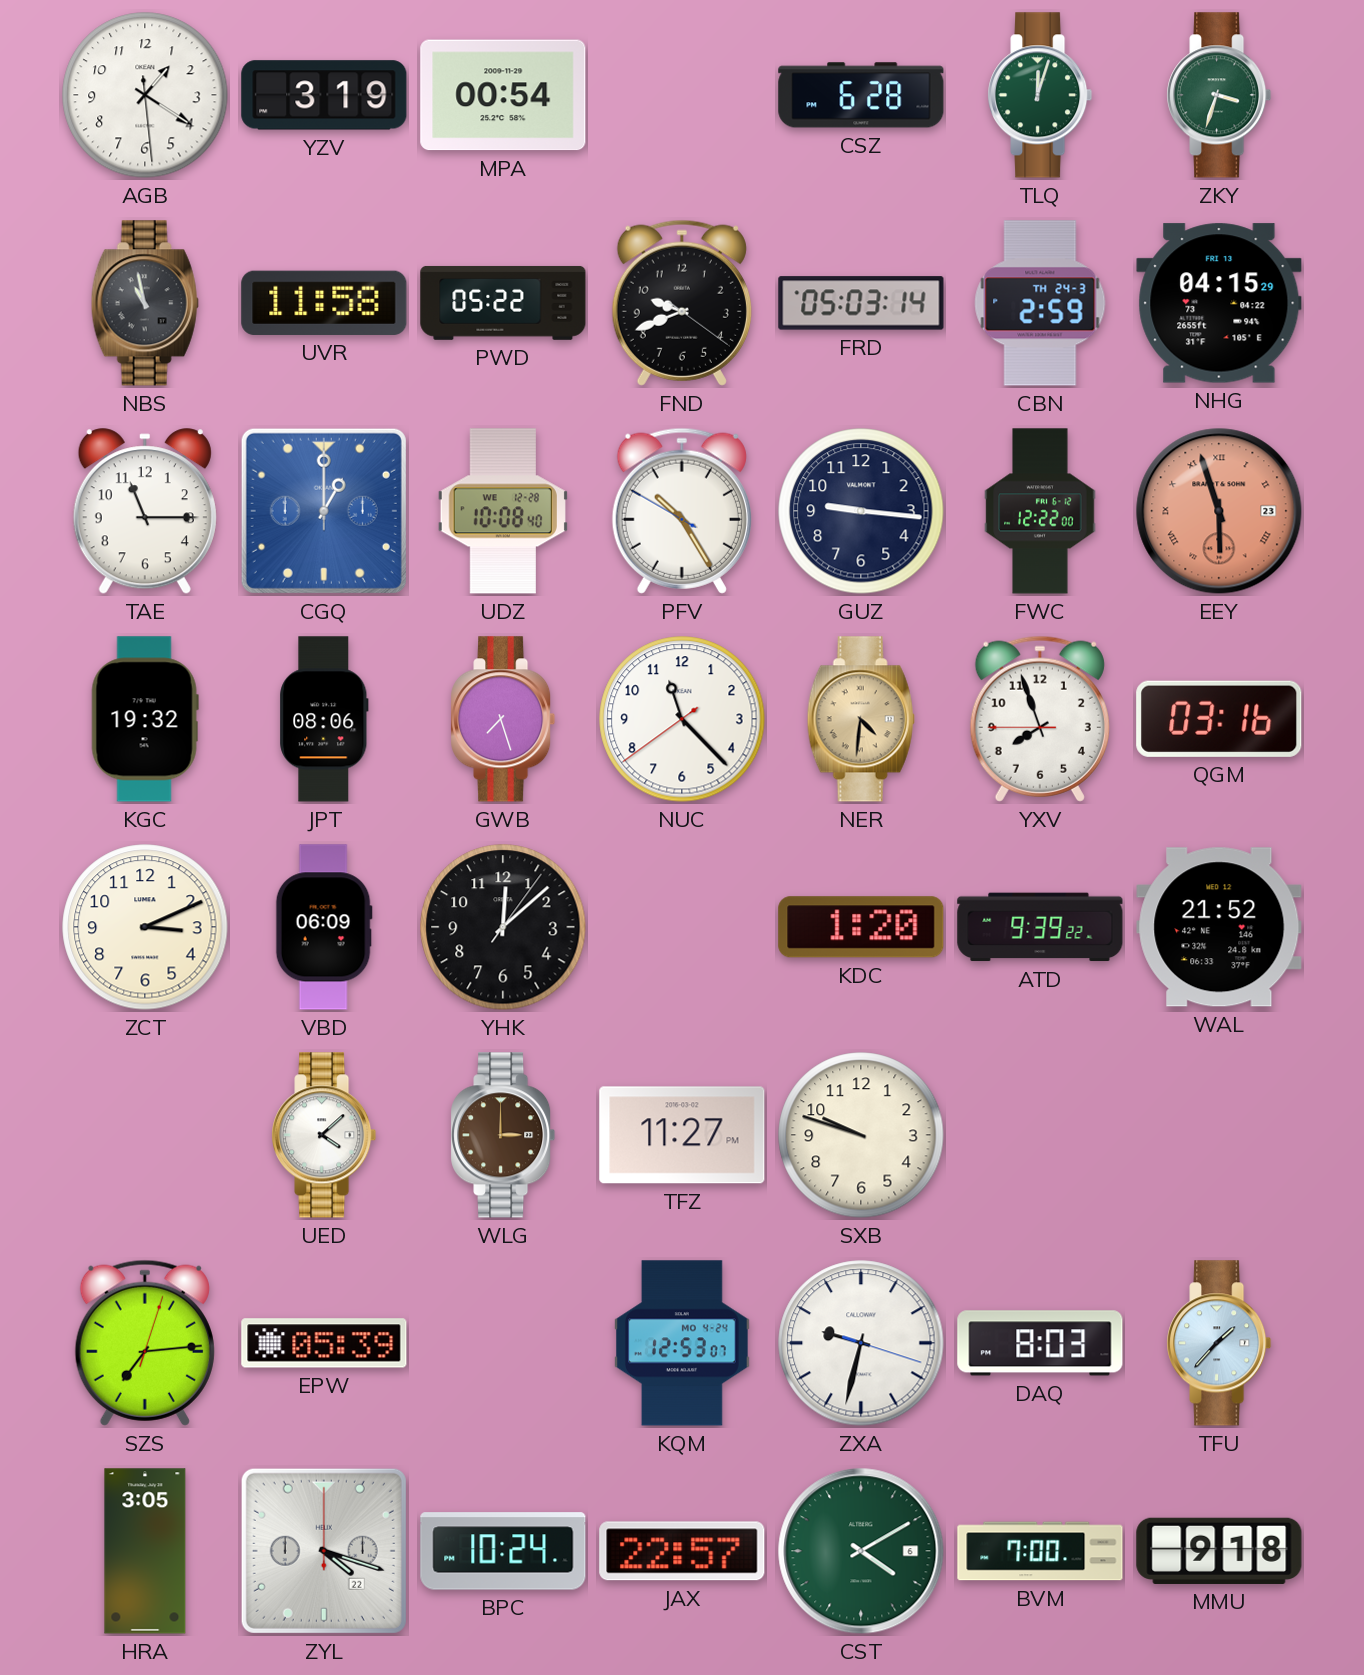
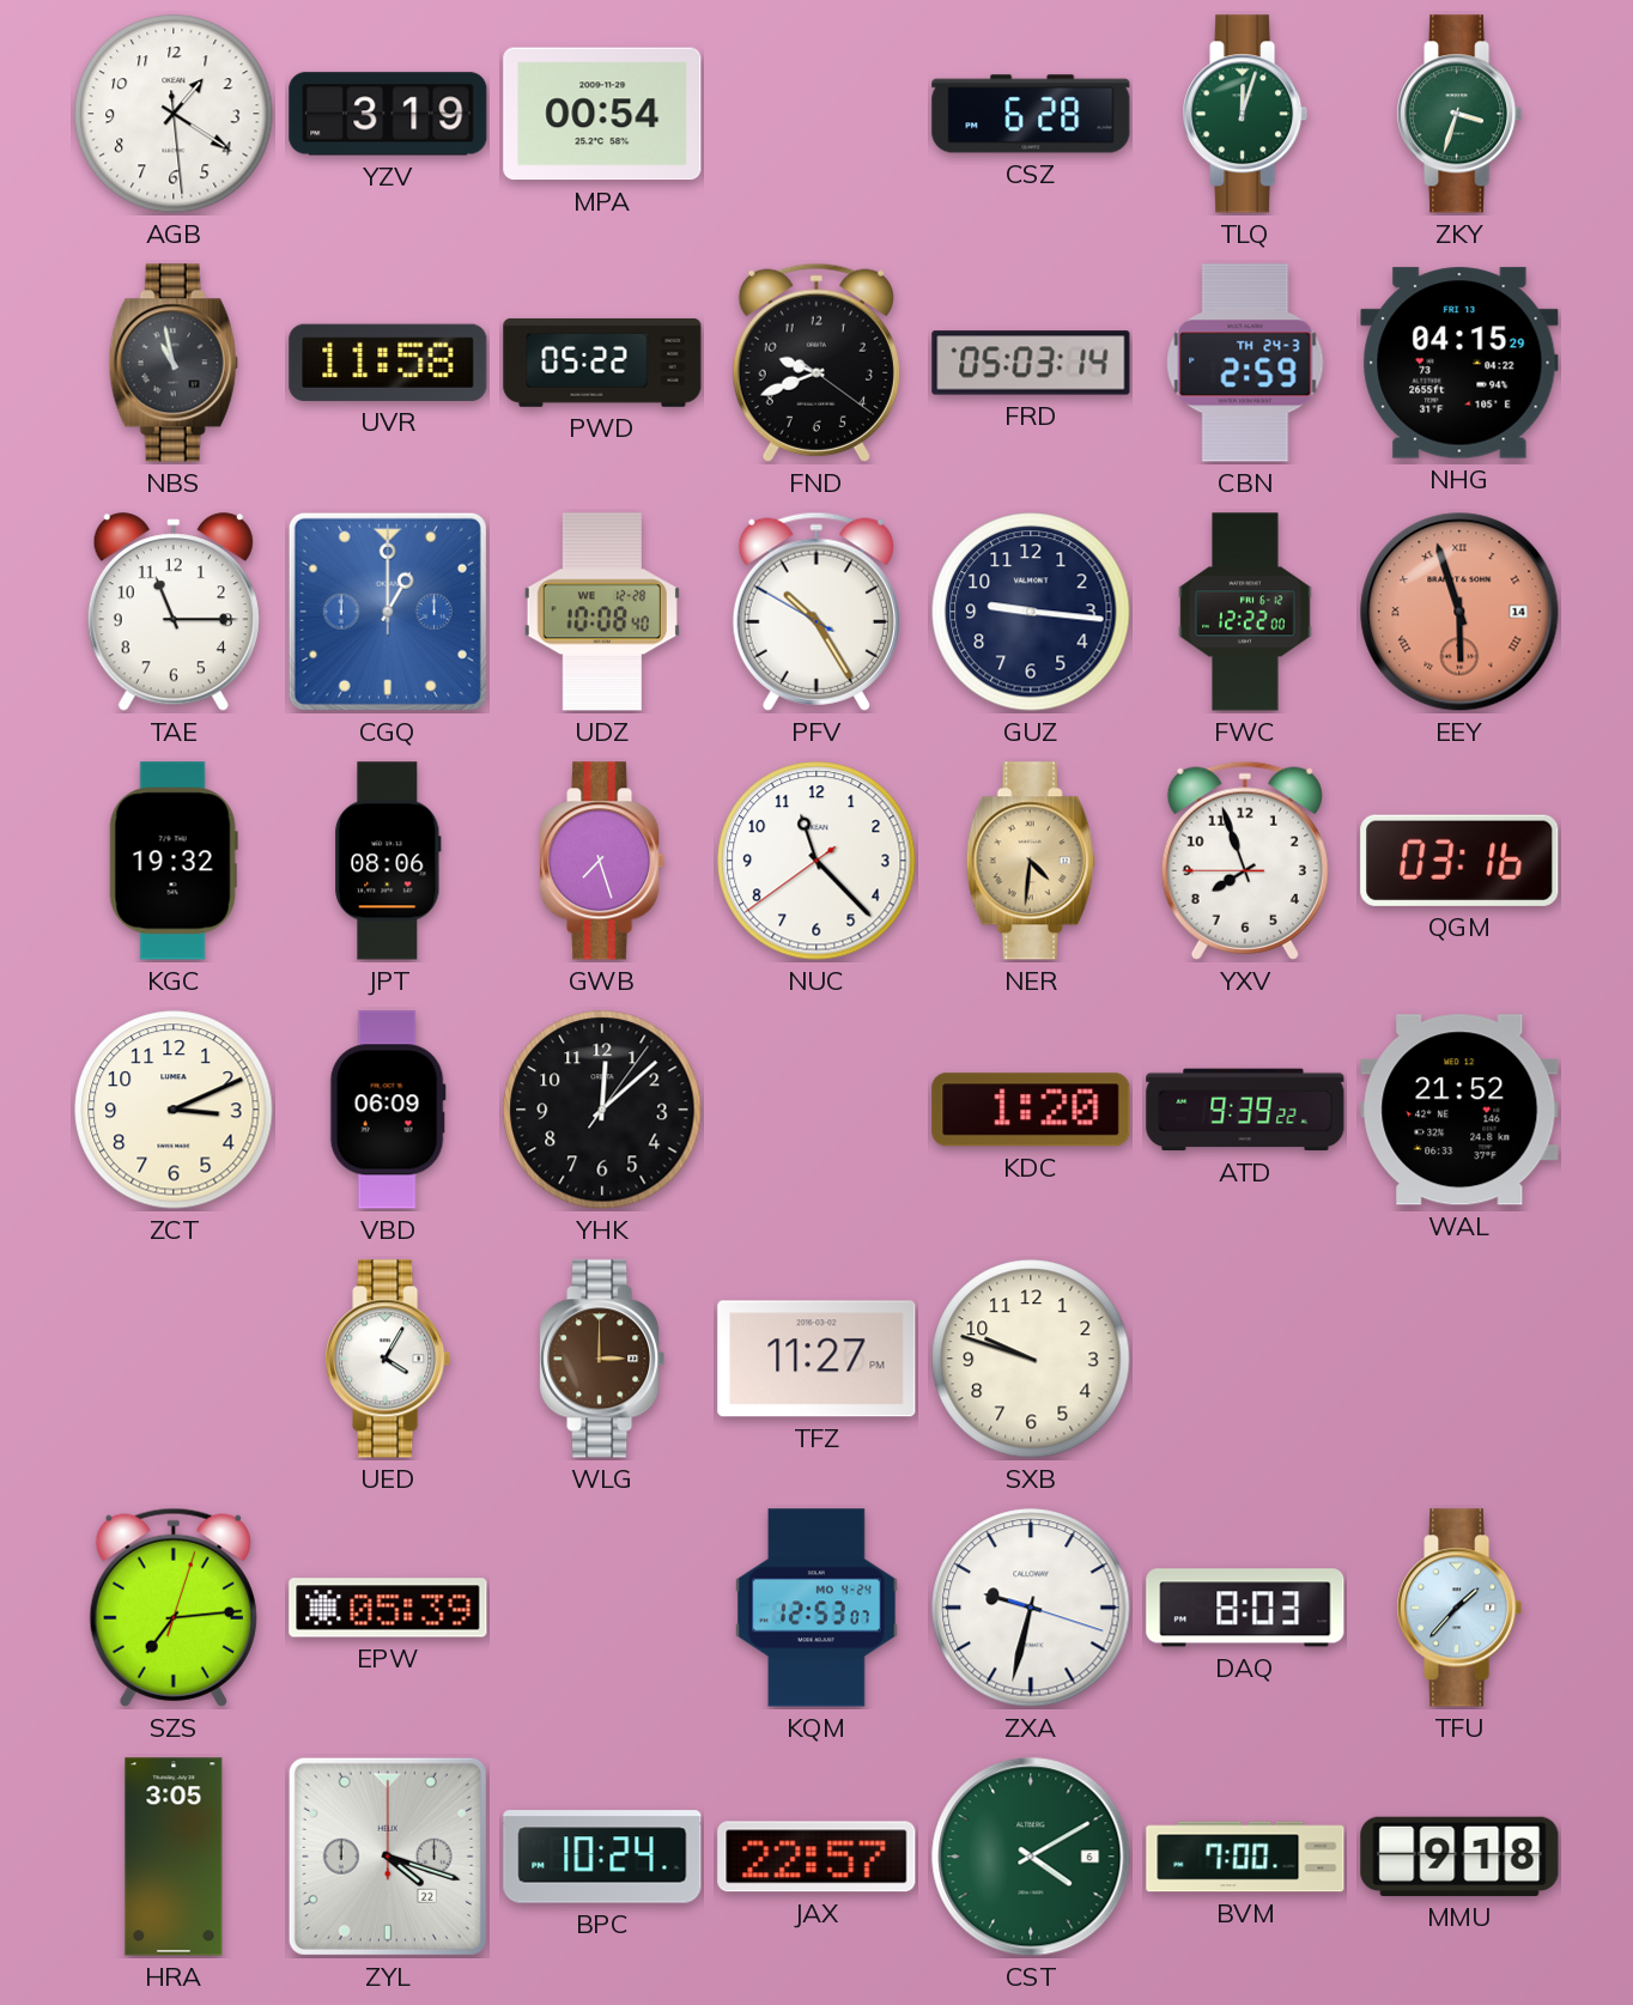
EEY date: 23 -> 14
UED: 4:08 -> 4:05
